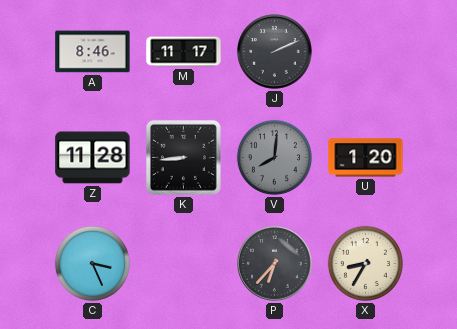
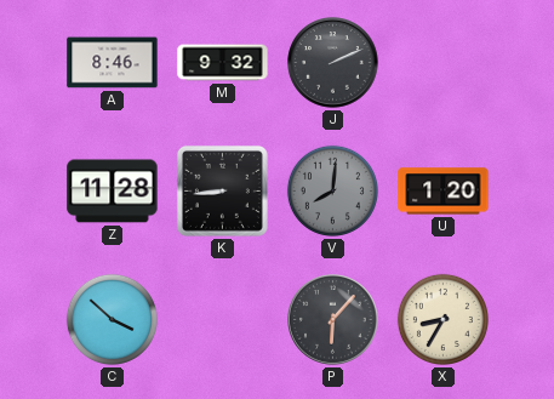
M: 11:17 -> 9:32
C: 3:26 -> 3:52
P: 6:37 -> 6:07
